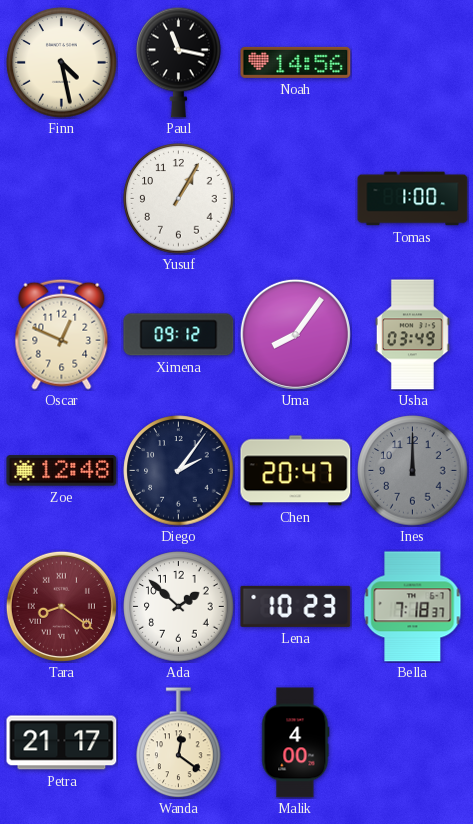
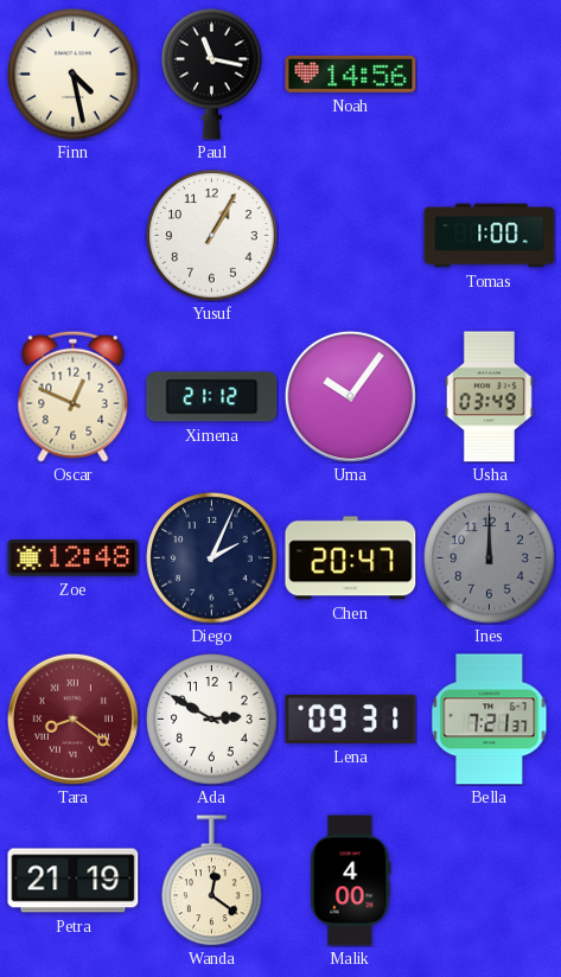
Ximena: 09:12 -> 21:12
Uma: 8:06 -> 10:06
Diego: 2:06 -> 2:04
Ada: 1:52 -> 2:50
Lena: 10:23 -> 09:31
Bella: 7:18 -> 7:21
Petra: 21:17 -> 21:19
